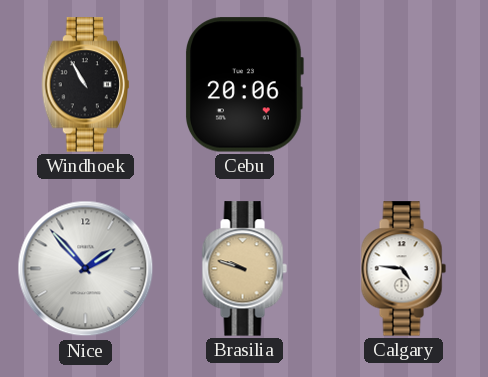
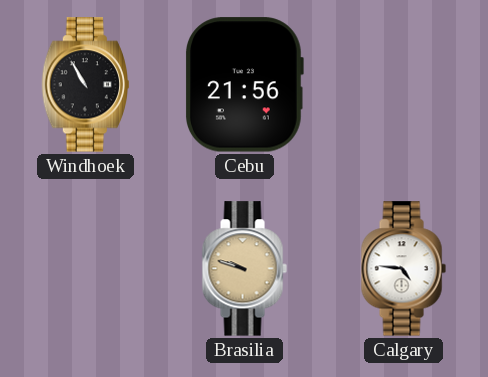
Cebu: 20:06 -> 21:56
Nice: 1:53 -> none
